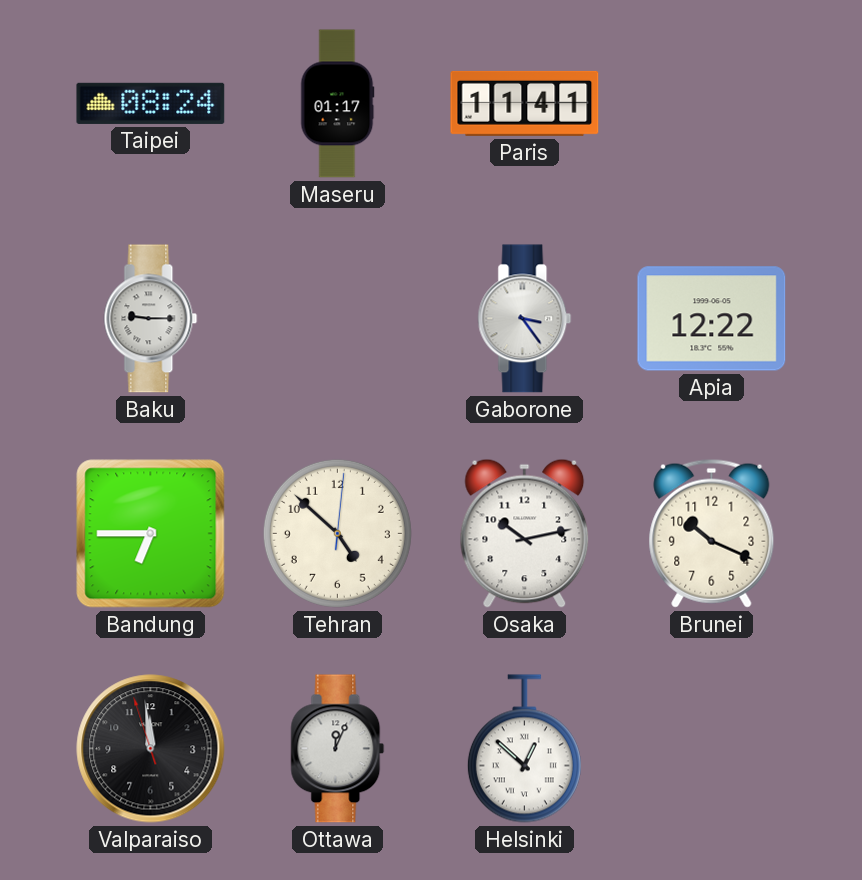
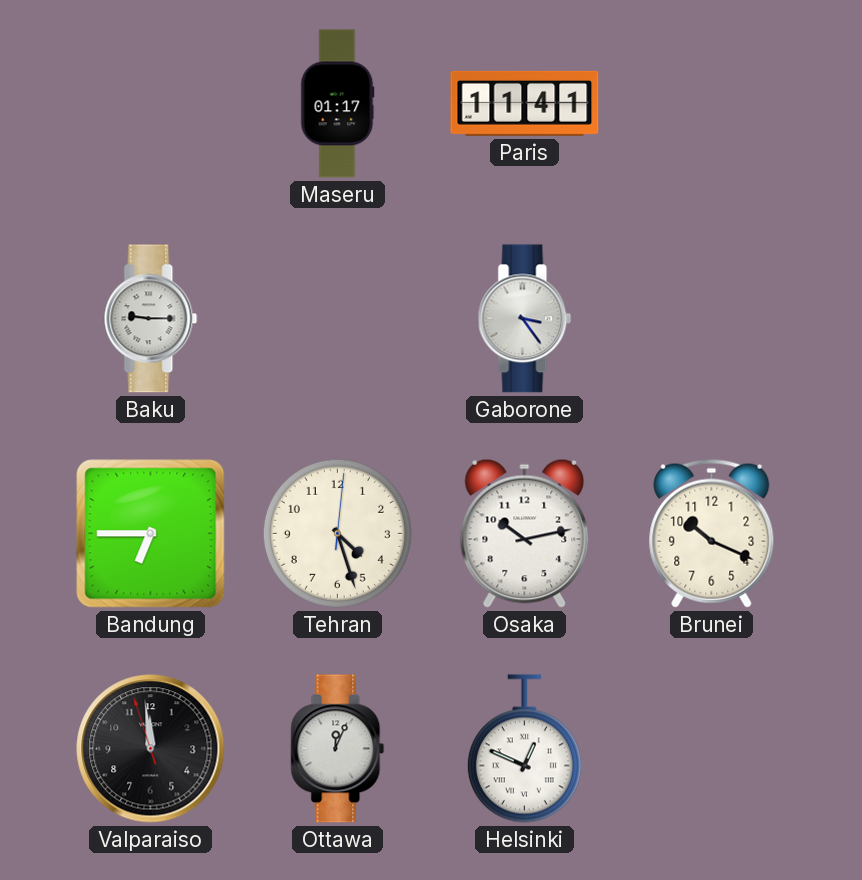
Taipei: 08:24 -> none
Apia: 12:22 -> none
Tehran: 4:52 -> 4:27
Helsinki: 12:52 -> 12:49
